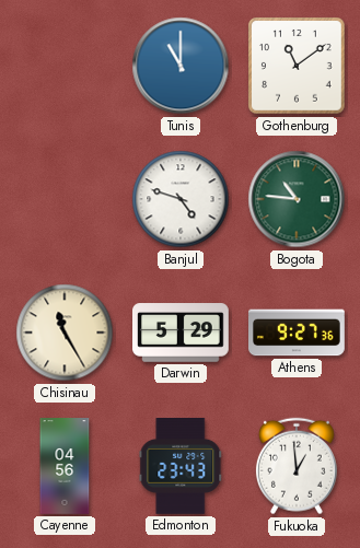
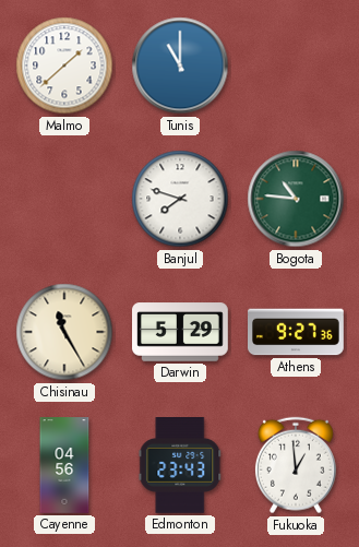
Malmo: none -> 1:38
Gothenburg: 11:09 -> none
Banjul: 4:48 -> 7:48
